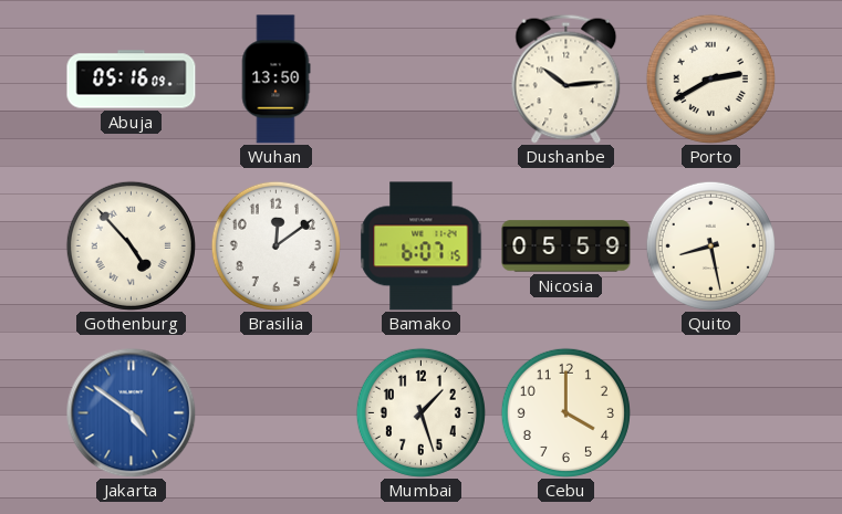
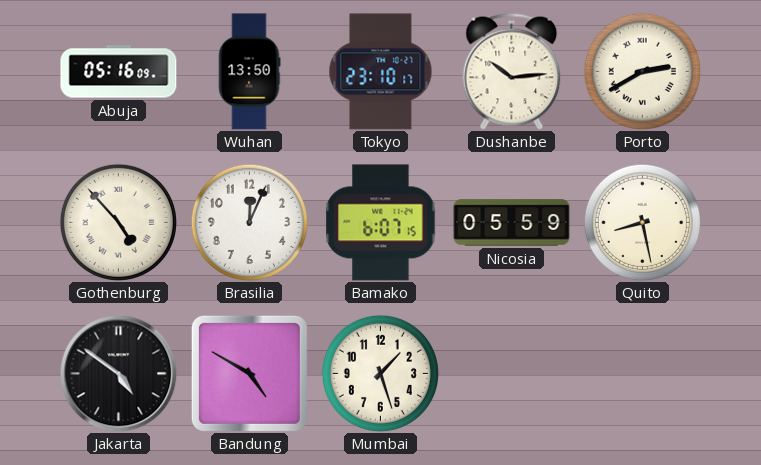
Tokyo: none -> 23:10
Brasilia: 12:09 -> 12:04
Jakarta dial: blue -> black
Bandung: none -> 4:50
Cebu: 4:00 -> none
